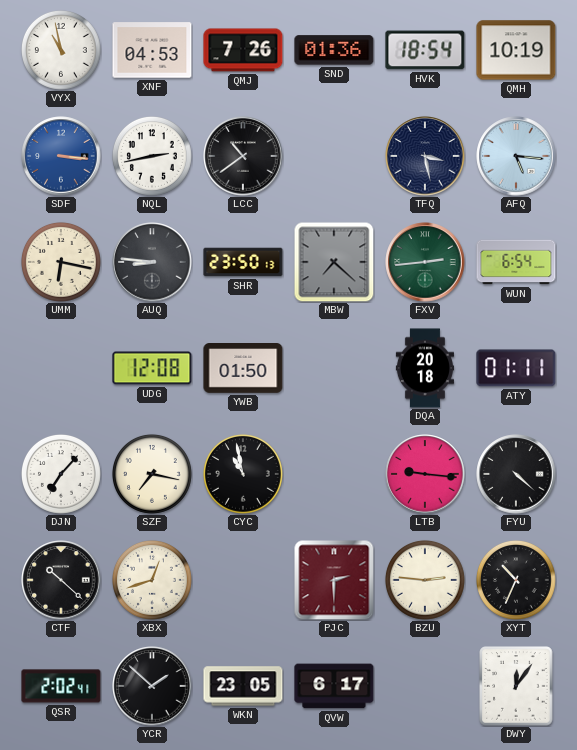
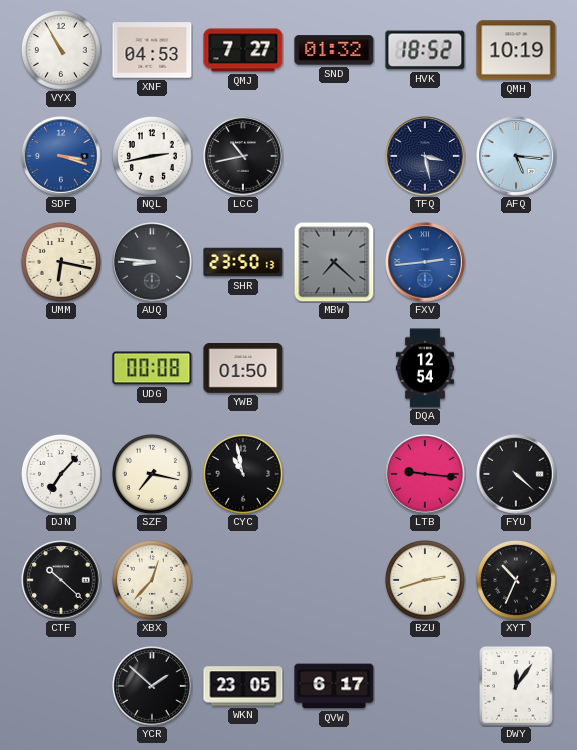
VYX: 10:58 -> 10:55
QMJ: 7:26 -> 7:27
SND: 01:36 -> 01:32
HVK: 18:54 -> 18:52
SDF: 3:16 -> 3:18
LCC: 10:39 -> 10:43
FXV dial: green -> blue
WUN: 6:54 -> none
UDG: 12:08 -> 00:08
DQA: 20:18 -> 12:54
ATY: 01:11 -> none
XBX: 12:42 -> 12:37
PJC: 2:30 -> none
BZU: 2:46 -> 2:42
QSR: 2:02 -> none
